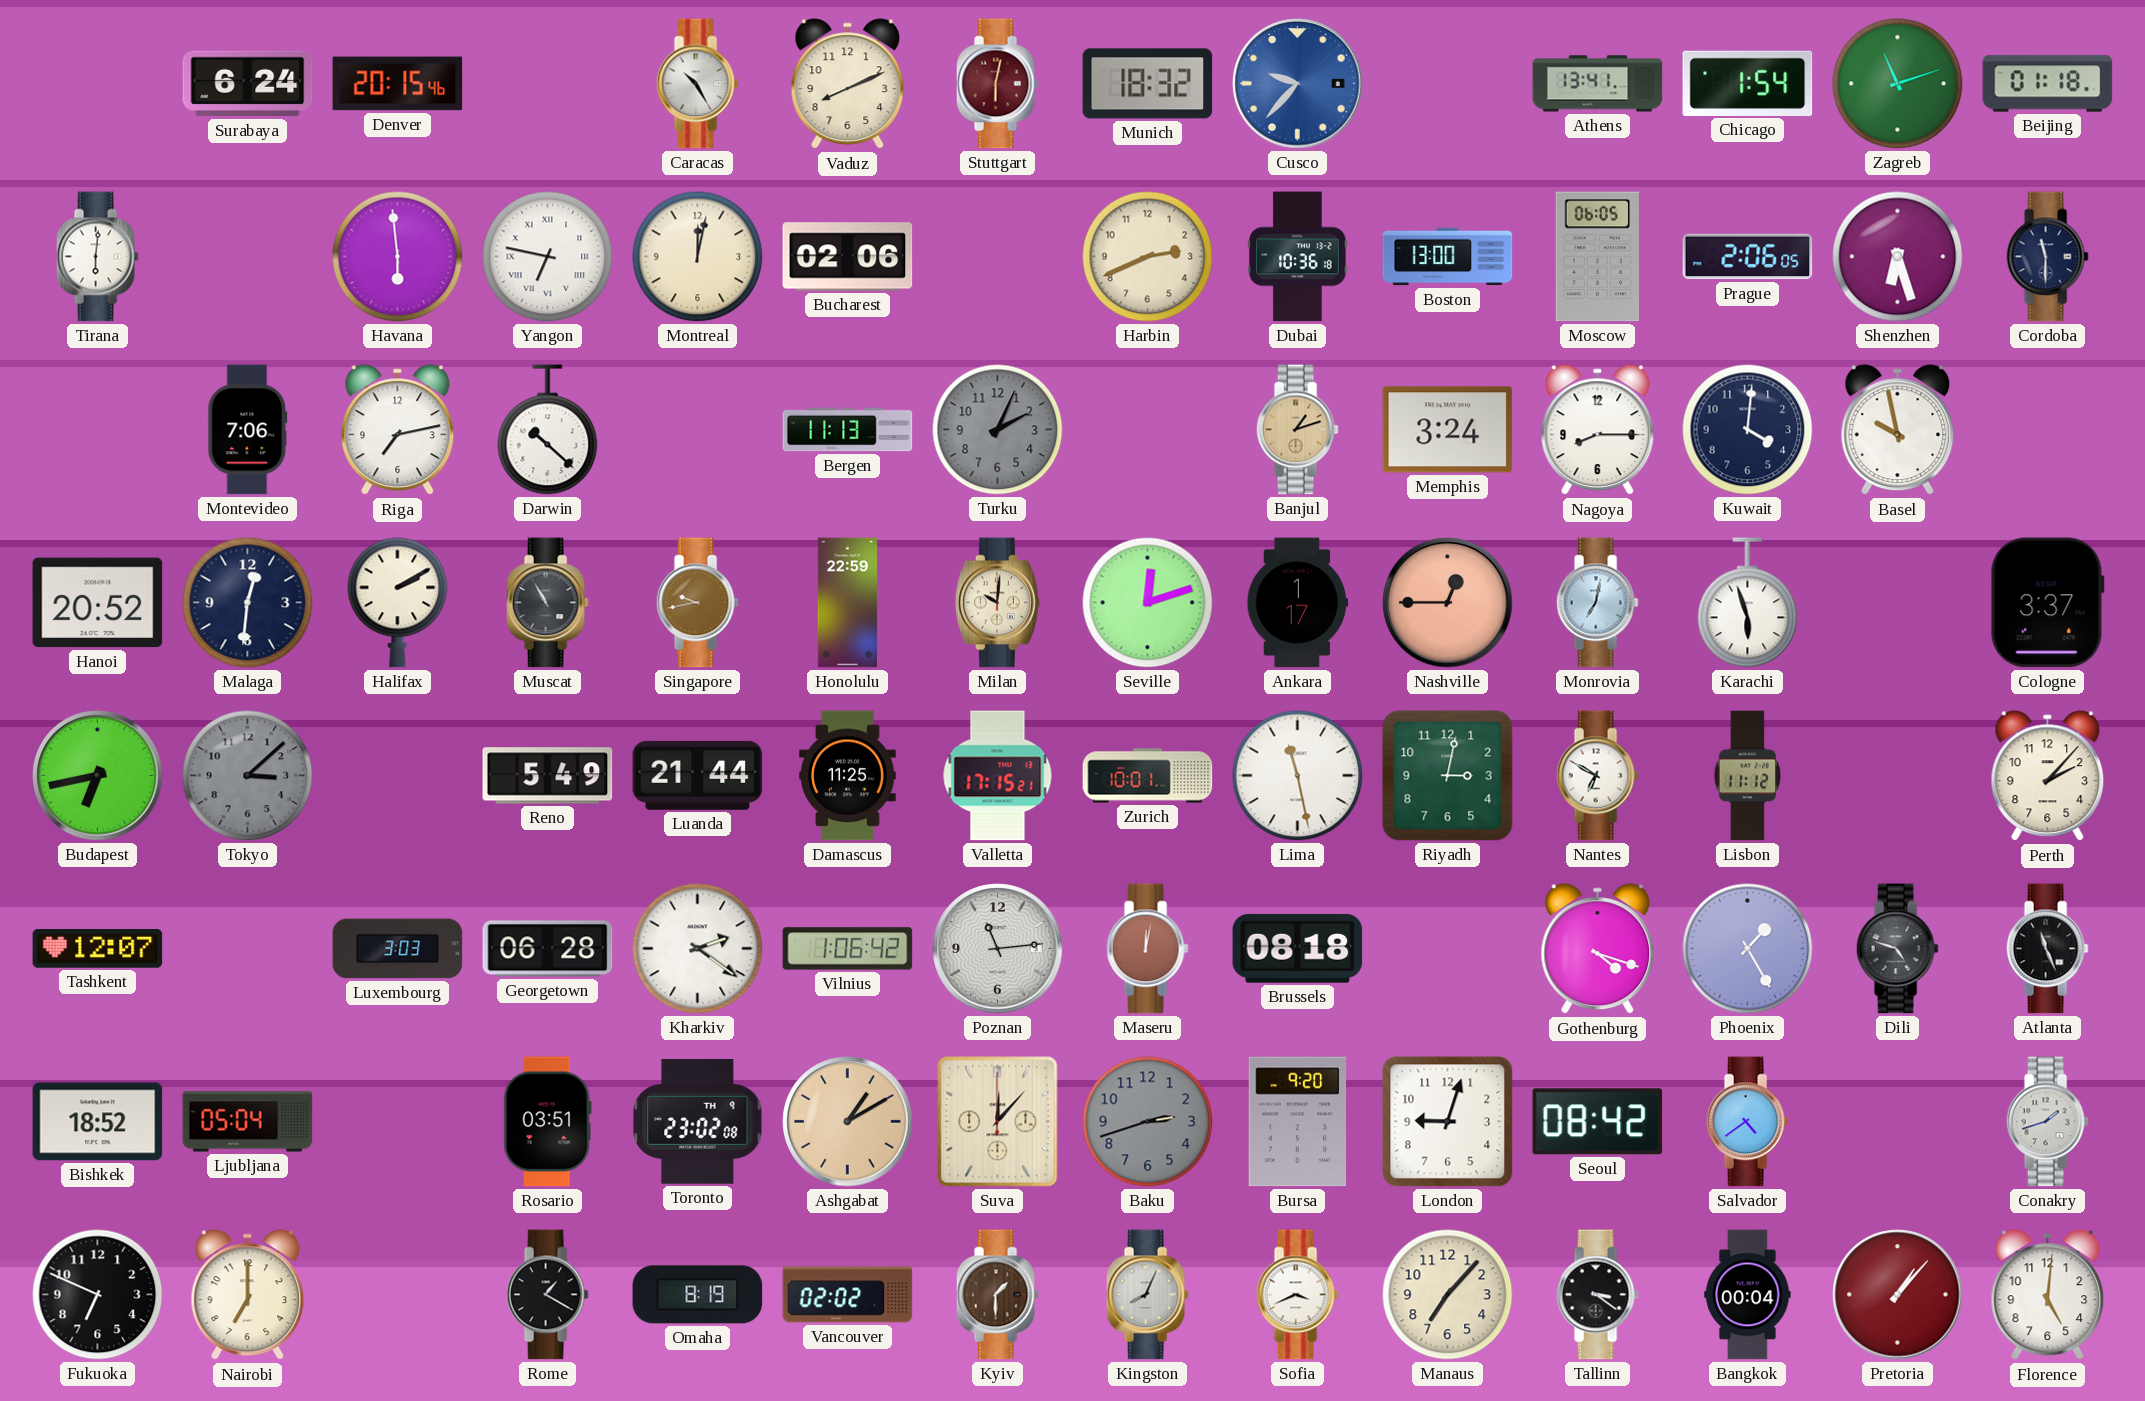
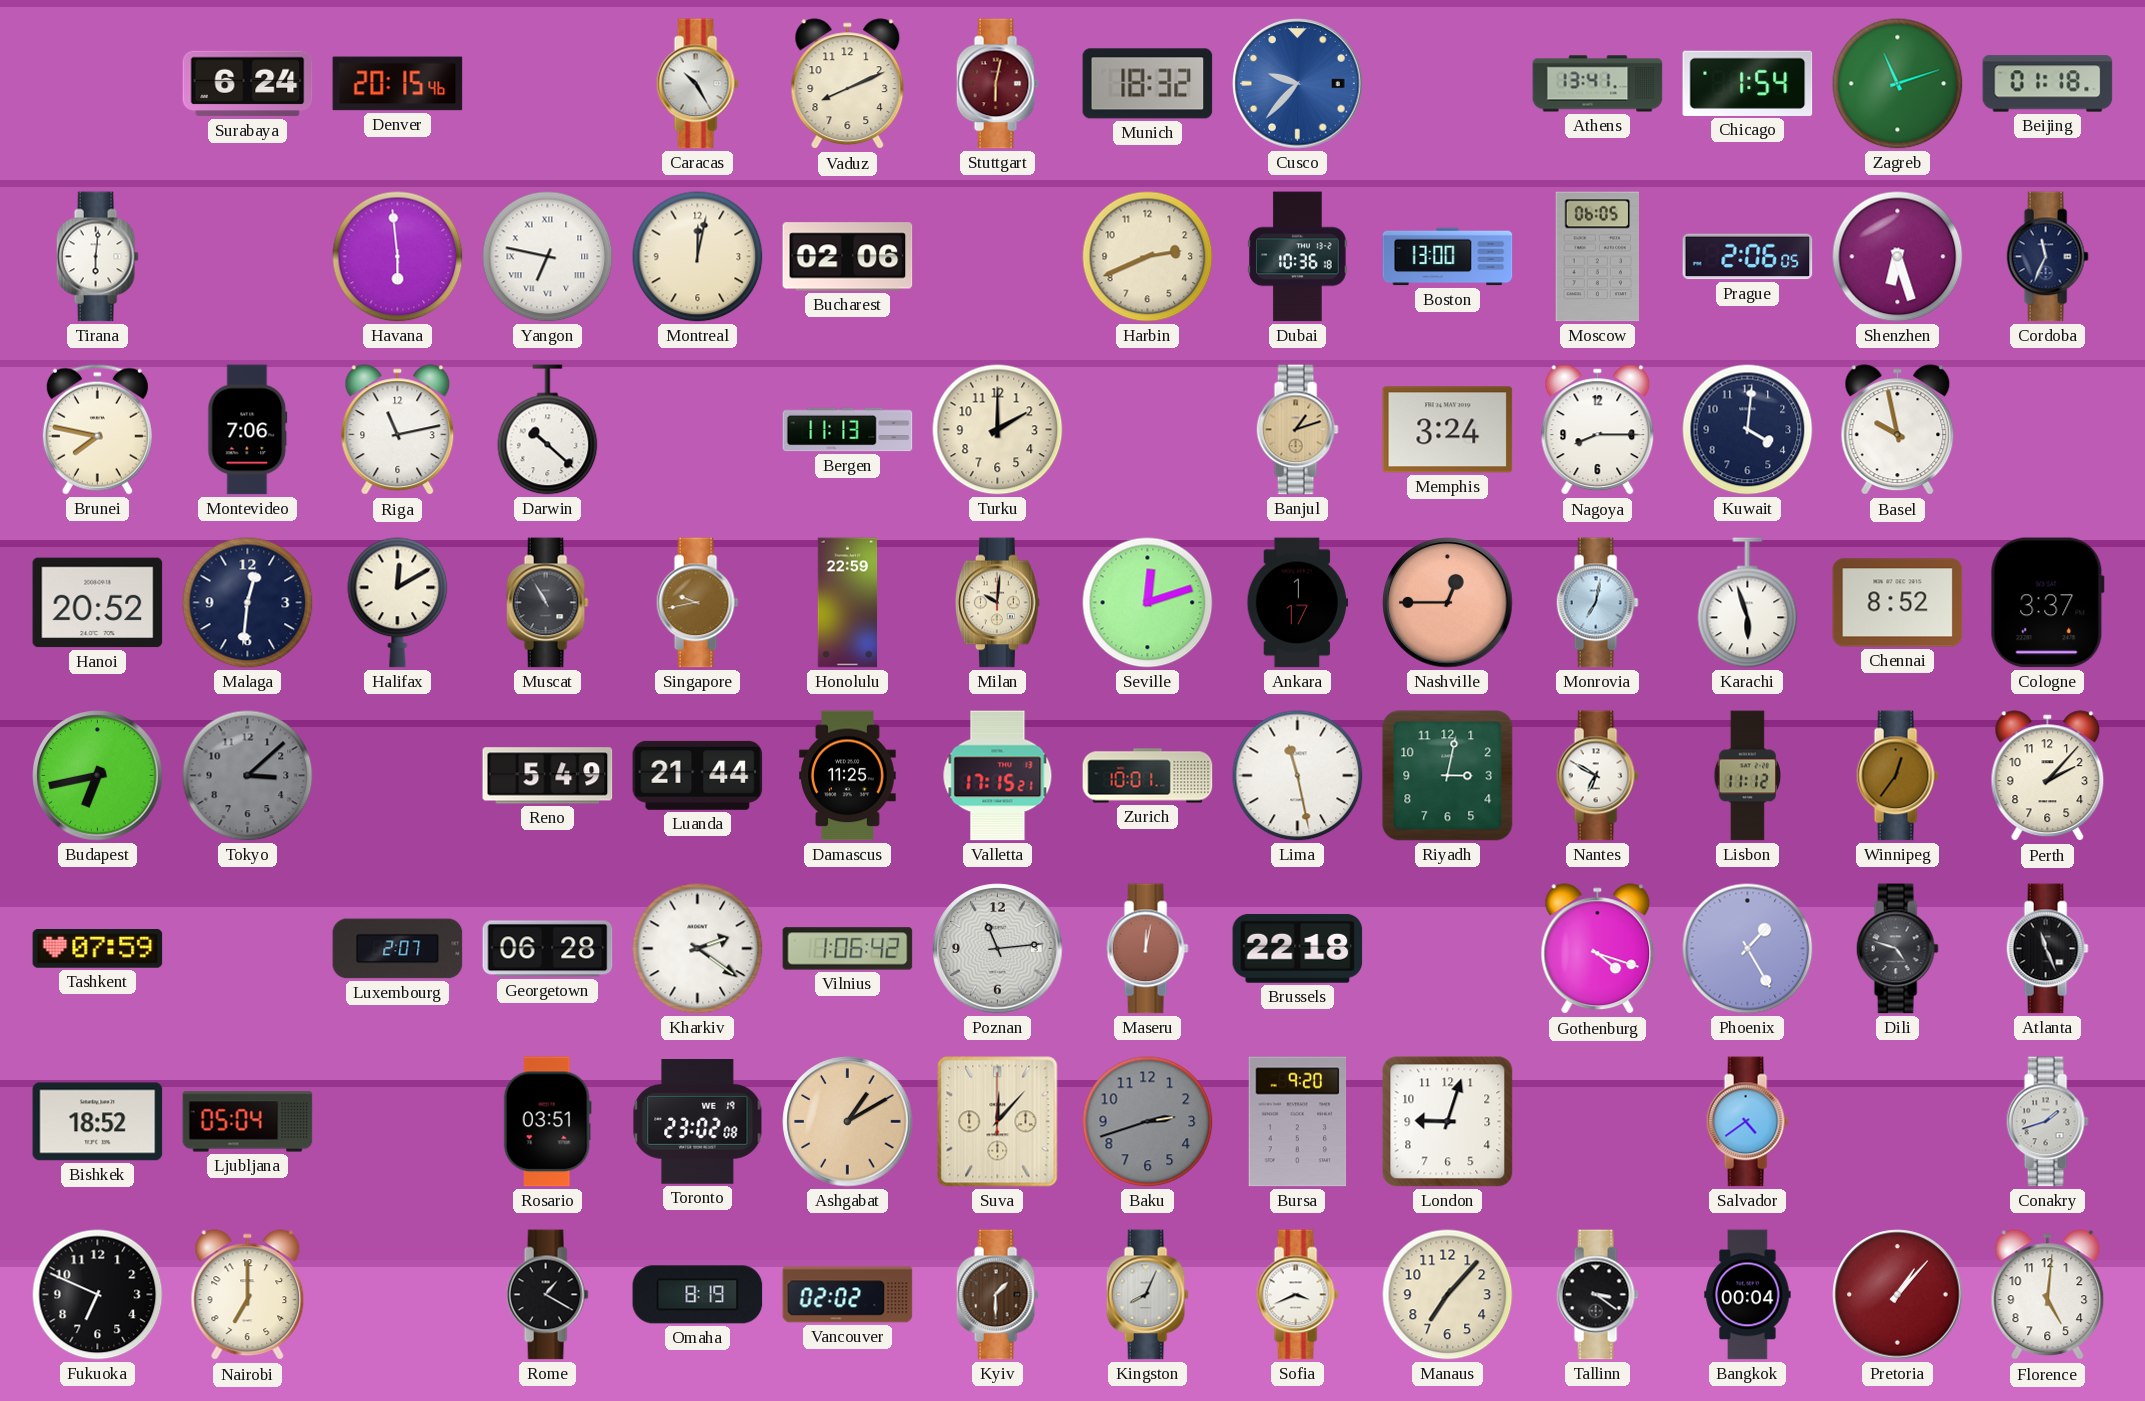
Cordoba: 11:30 -> 11:34
Brunei: none -> 7:47
Riga: 7:13 -> 11:13
Turku: 2:04 -> 2:00
Turku dial: grey -> cream
Halifax: 2:10 -> 12:10
Chennai: none -> 8:52
Winnipeg: none -> 12:36
Tashkent: 12:07 -> 07:59
Luxembourg: 3:03 -> 2:07
Brussels: 08:18 -> 22:18
Toronto date: TH 9 -> WE 19
Seoul: 08:42 -> none
